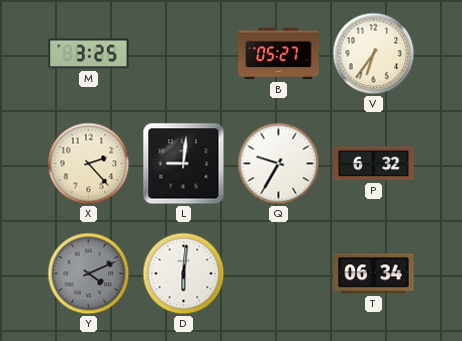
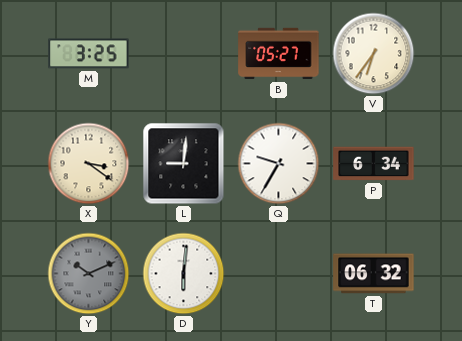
X: 2:23 -> 3:21
P: 6:32 -> 6:34
Y: 4:11 -> 10:11
T: 06:34 -> 06:32
